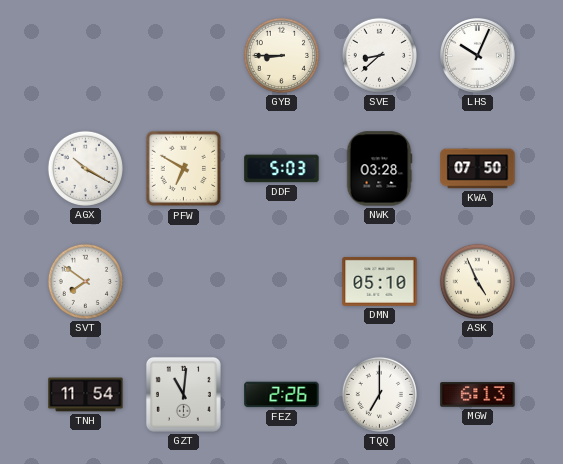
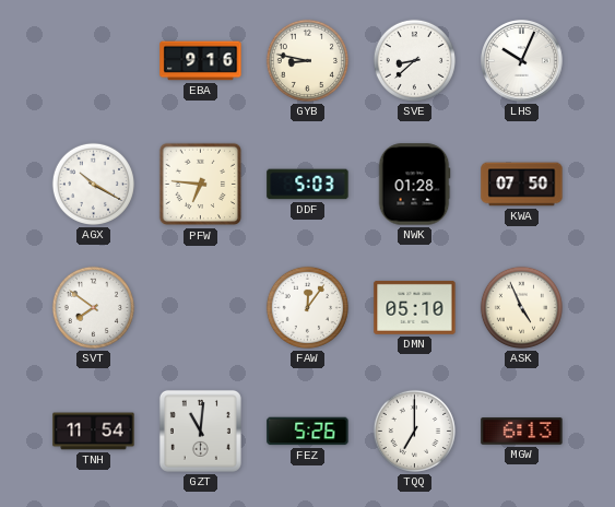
EBA: none -> 9:16
GYB: 8:45 -> 8:47
PFW: 6:50 -> 6:46
NWK: 03:28 -> 01:28
FAW: none -> 12:06
FEZ: 2:26 -> 5:26
